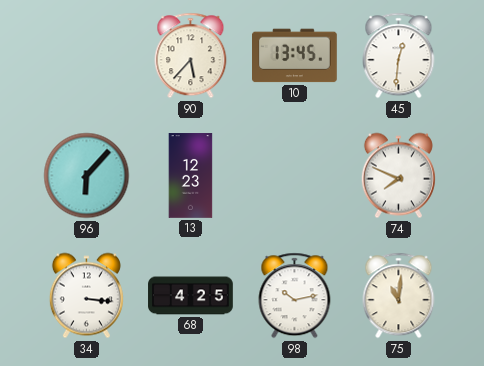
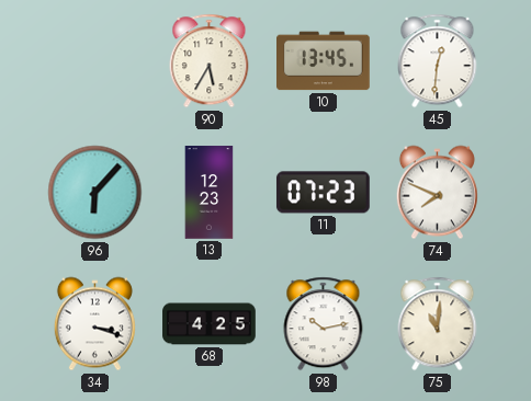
90: 5:37 -> 5:35
11: none -> 07:23
34: 3:16 -> 3:18
